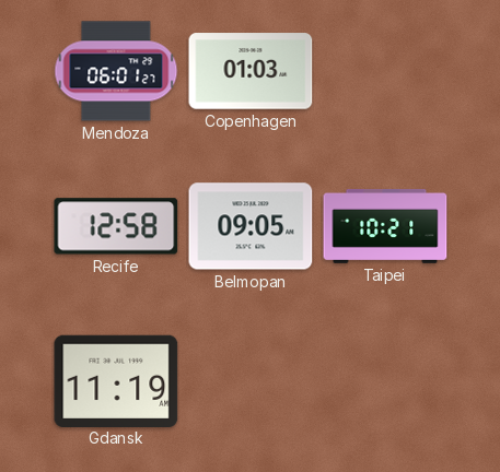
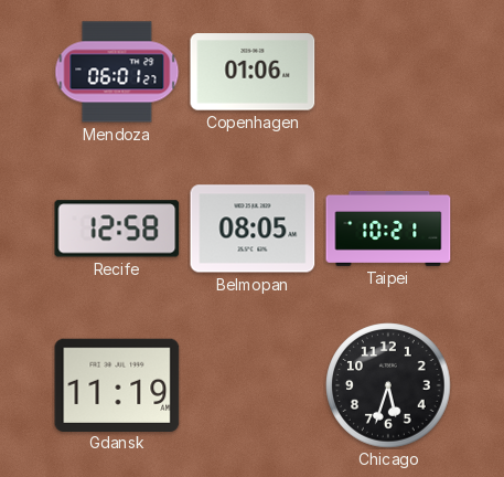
Copenhagen: 01:03 -> 01:06
Belmopan: 09:05 -> 08:05
Chicago: none -> 5:33
